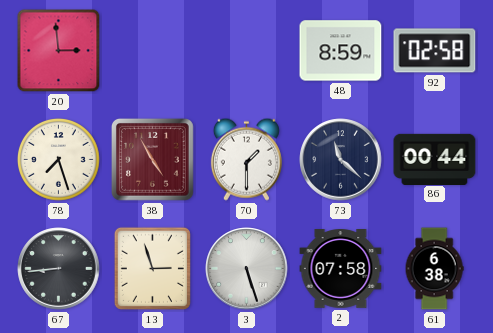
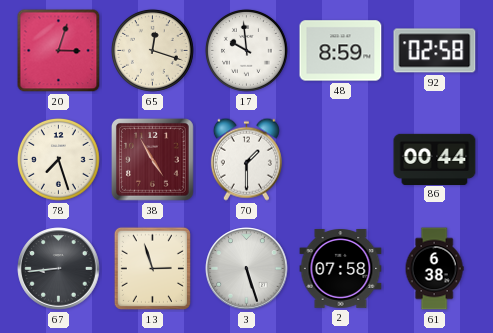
20: 2:59 -> 3:03
65: none -> 12:18
17: none -> 9:59
73: 11:22 -> none
